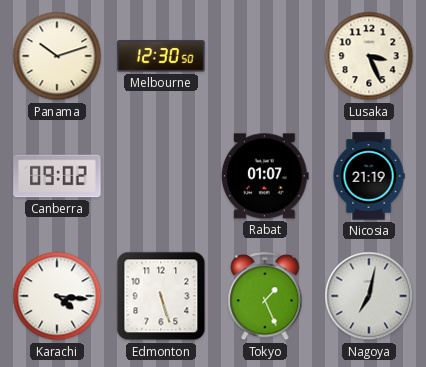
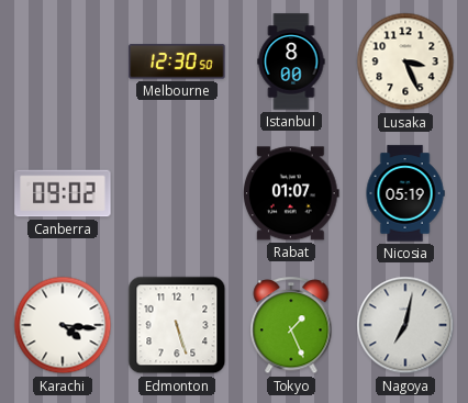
Panama: 10:12 -> none
Istanbul: none -> 8:00
Nicosia: 21:19 -> 05:19
